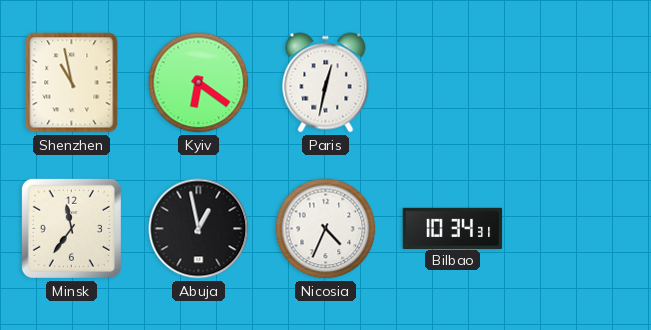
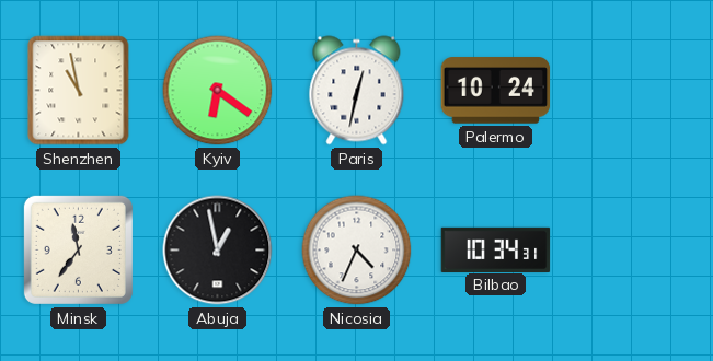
Palermo: none -> 10:24
